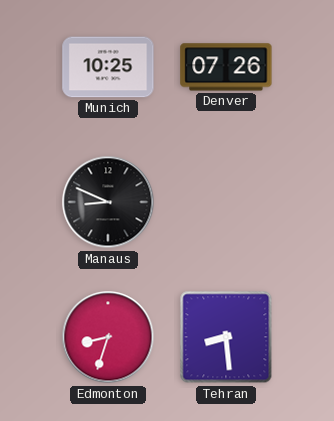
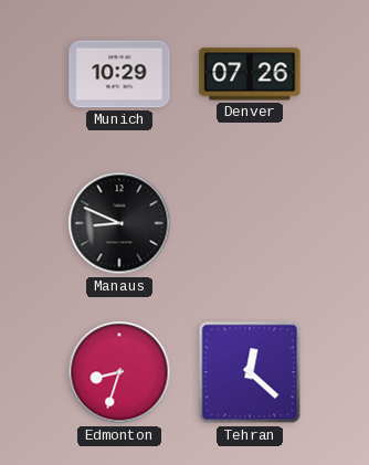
Munich: 10:25 -> 10:29
Tehran: 8:29 -> 12:22
